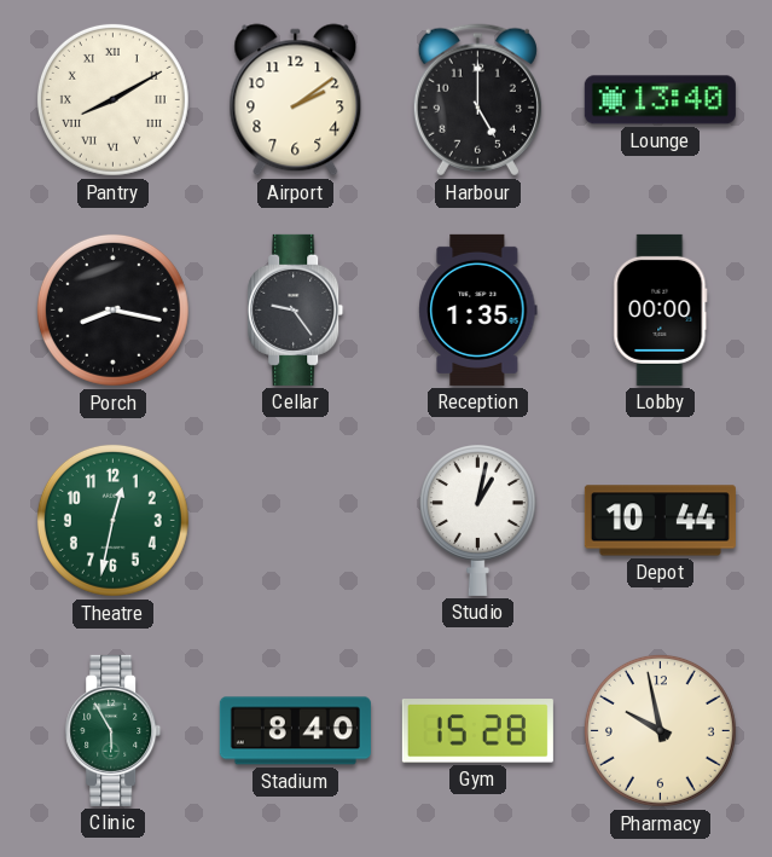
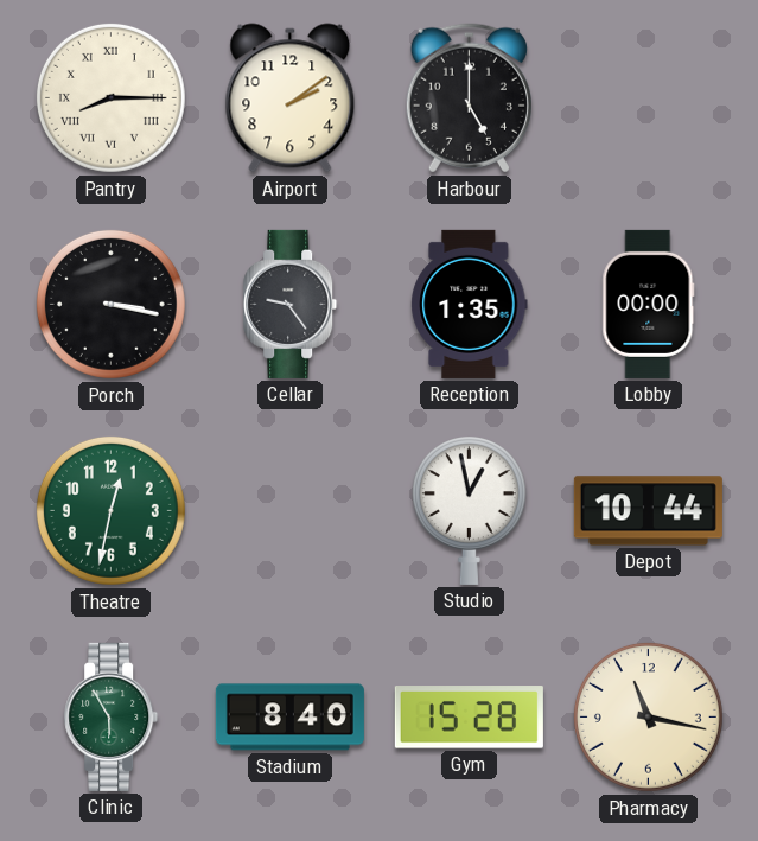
Pantry: 8:10 -> 8:15
Lounge: 13:40 -> none
Porch: 8:17 -> 3:17
Studio: 1:02 -> 12:58
Pharmacy: 9:58 -> 11:17
